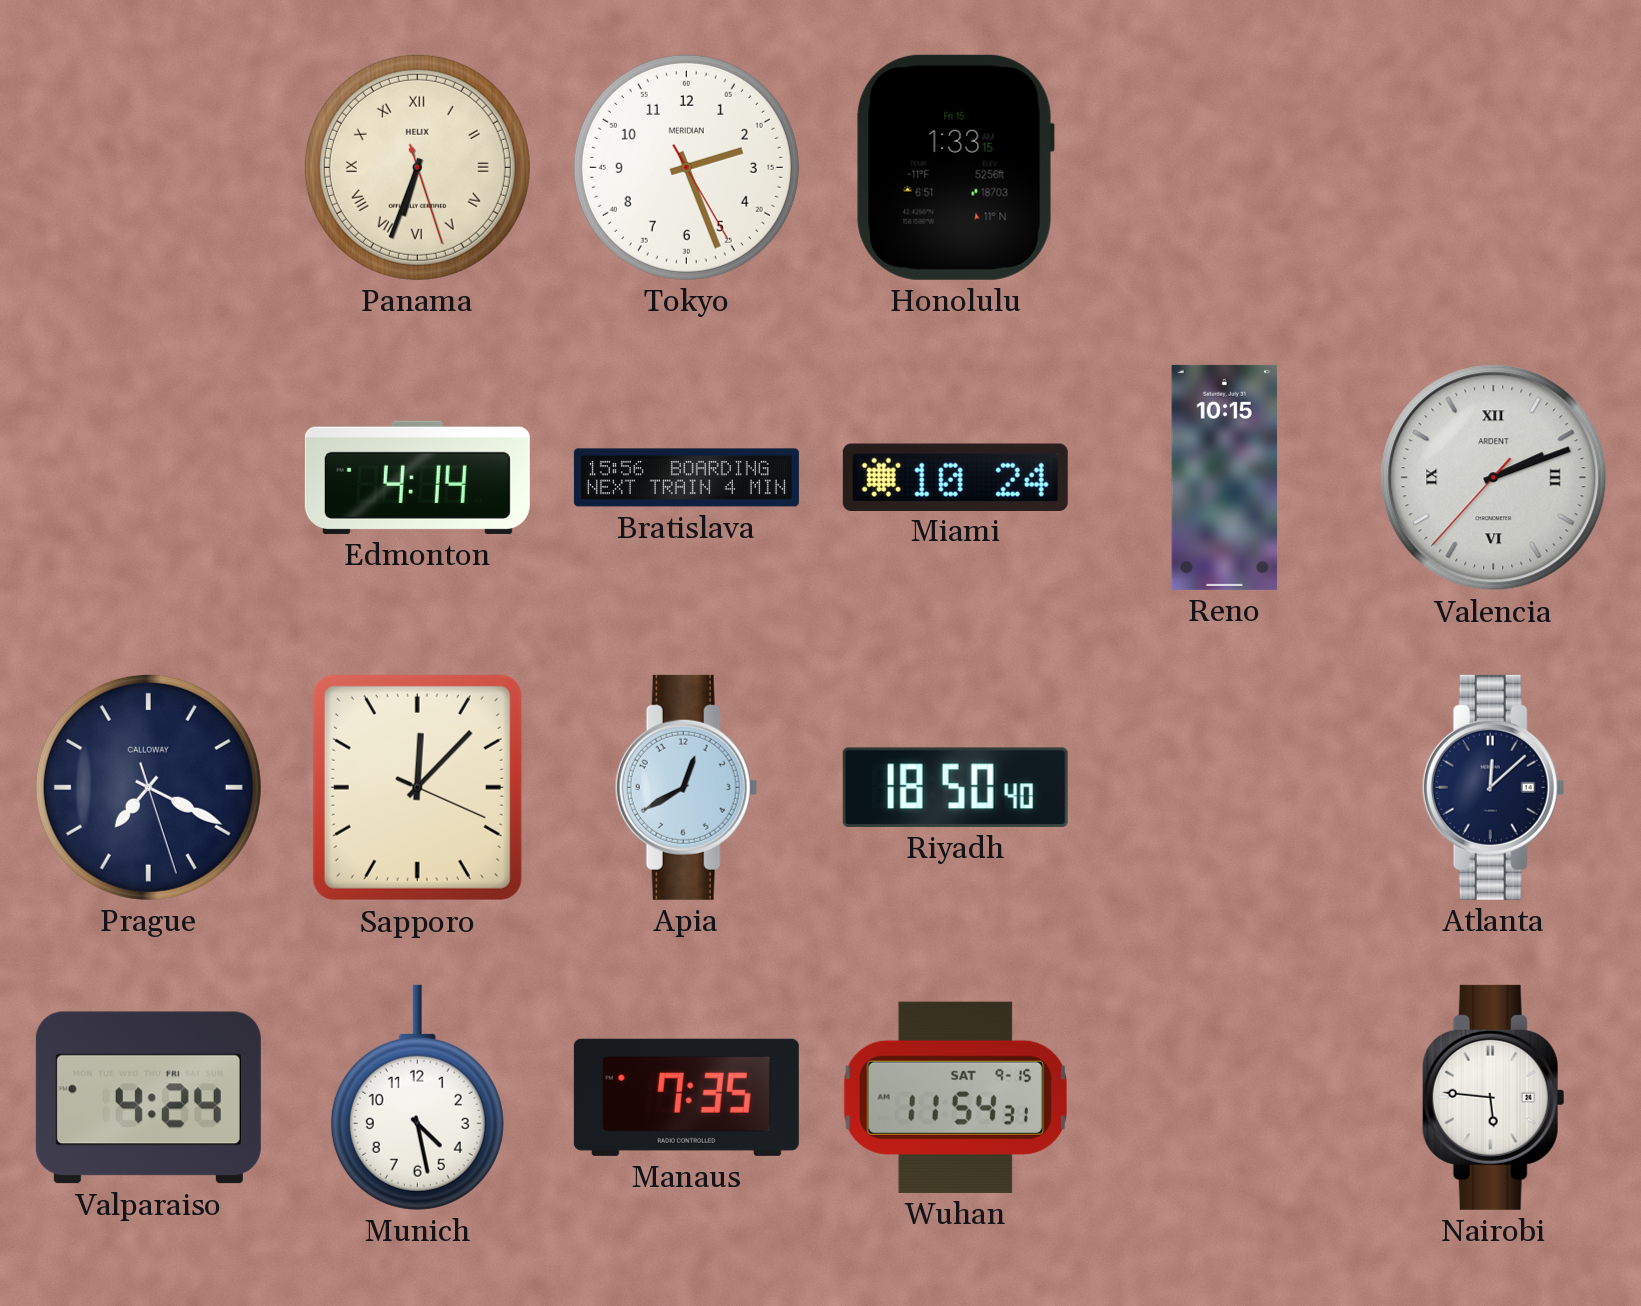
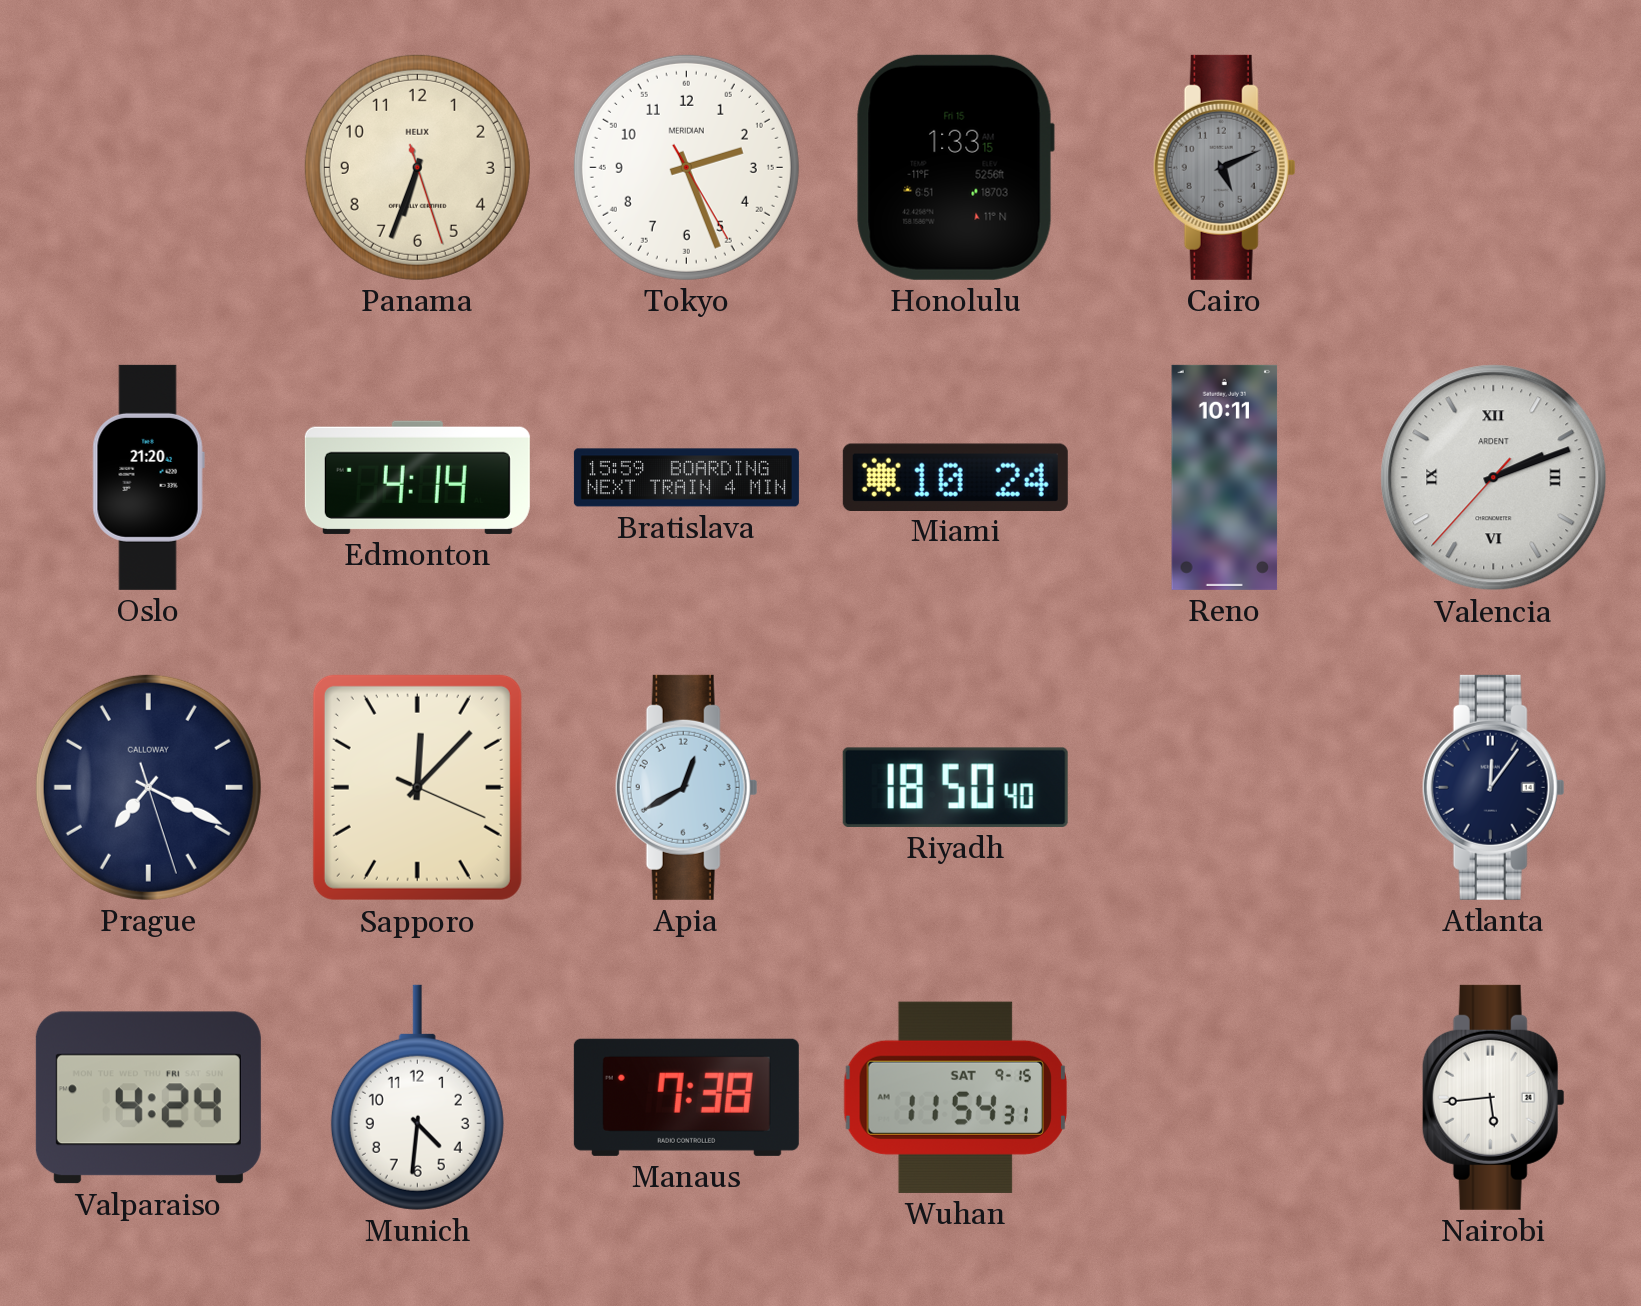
Panama numerals: Roman -> Arabic
Cairo: none -> 5:11
Oslo: none -> 21:20
Bratislava: 15:56 -> 15:59
Reno: 10:15 -> 10:11
Atlanta: 12:08 -> 12:06
Munich: 4:28 -> 4:31
Manaus: 7:35 -> 7:38
Nairobi: 5:46 -> 5:44
